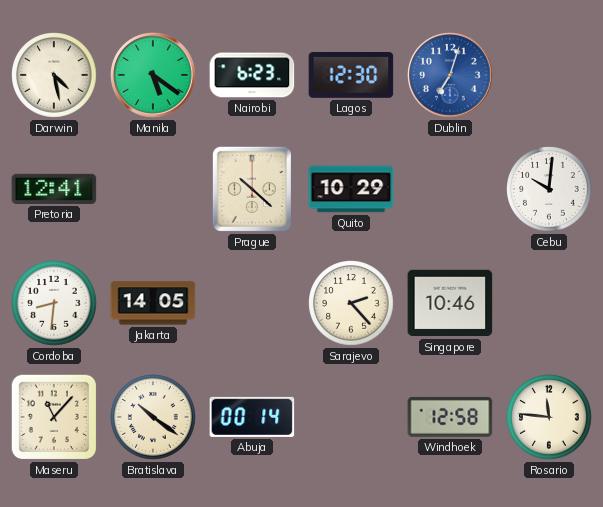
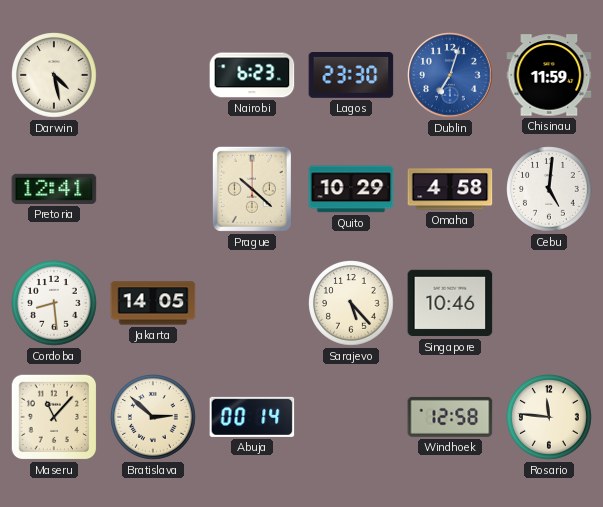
Manila: 5:21 -> none
Lagos: 12:30 -> 23:30
Chisinau: none -> 11:59
Omaha: none -> 4:58
Cebu: 10:01 -> 5:01
Cordoba: 8:31 -> 8:29
Sarajevo: 2:23 -> 5:23
Bratislava: 10:21 -> 2:52
